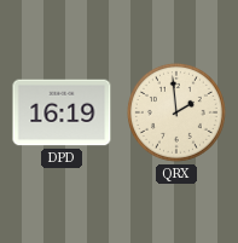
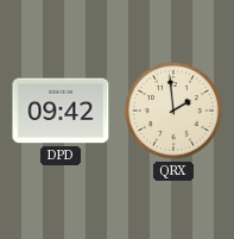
DPD: 16:19 -> 09:42
